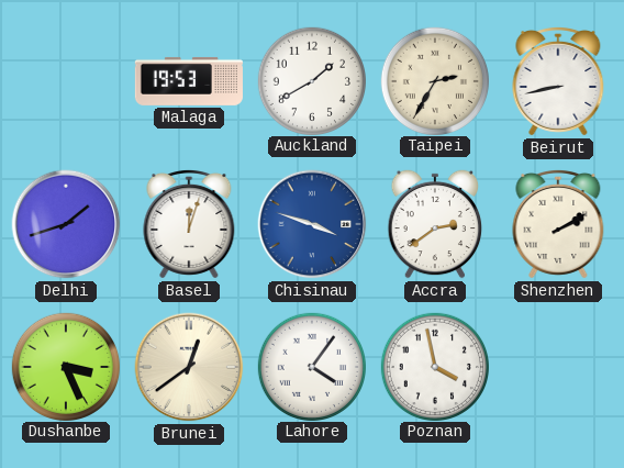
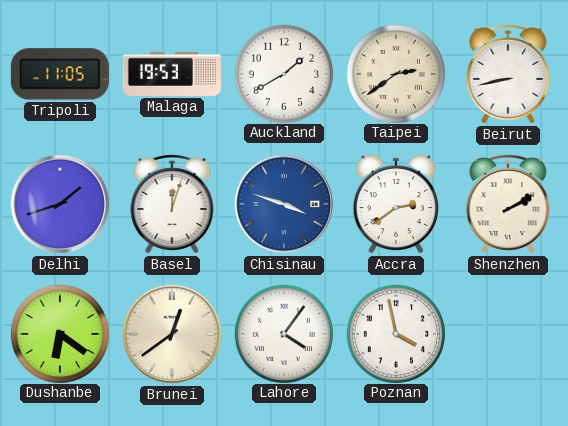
Tripoli: none -> 11:05
Taipei: 2:35 -> 2:39
Dushanbe: 3:26 -> 6:21
